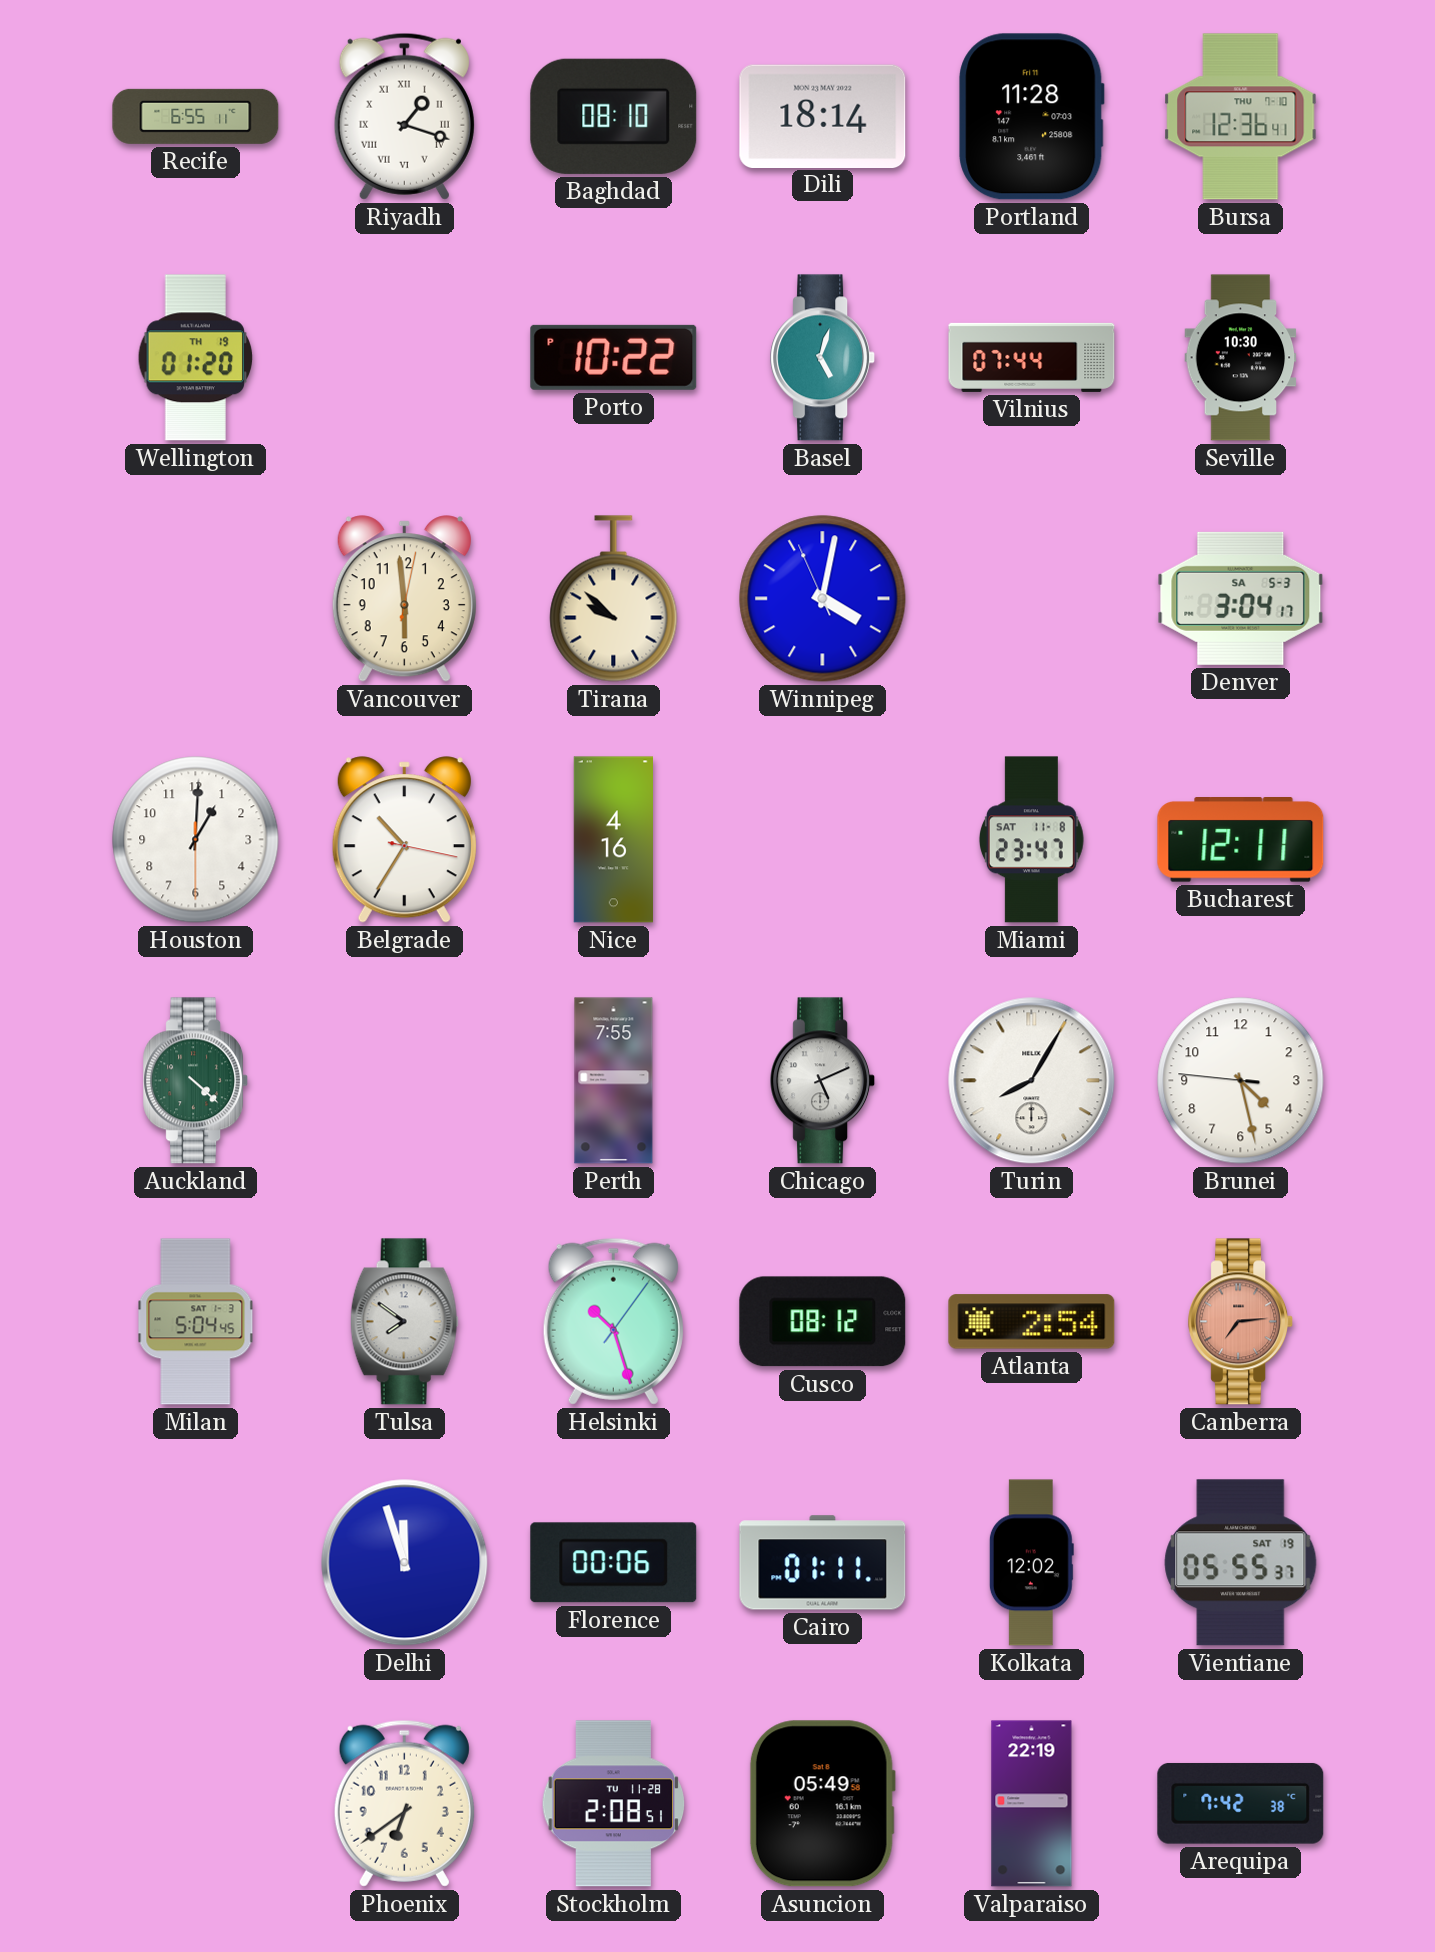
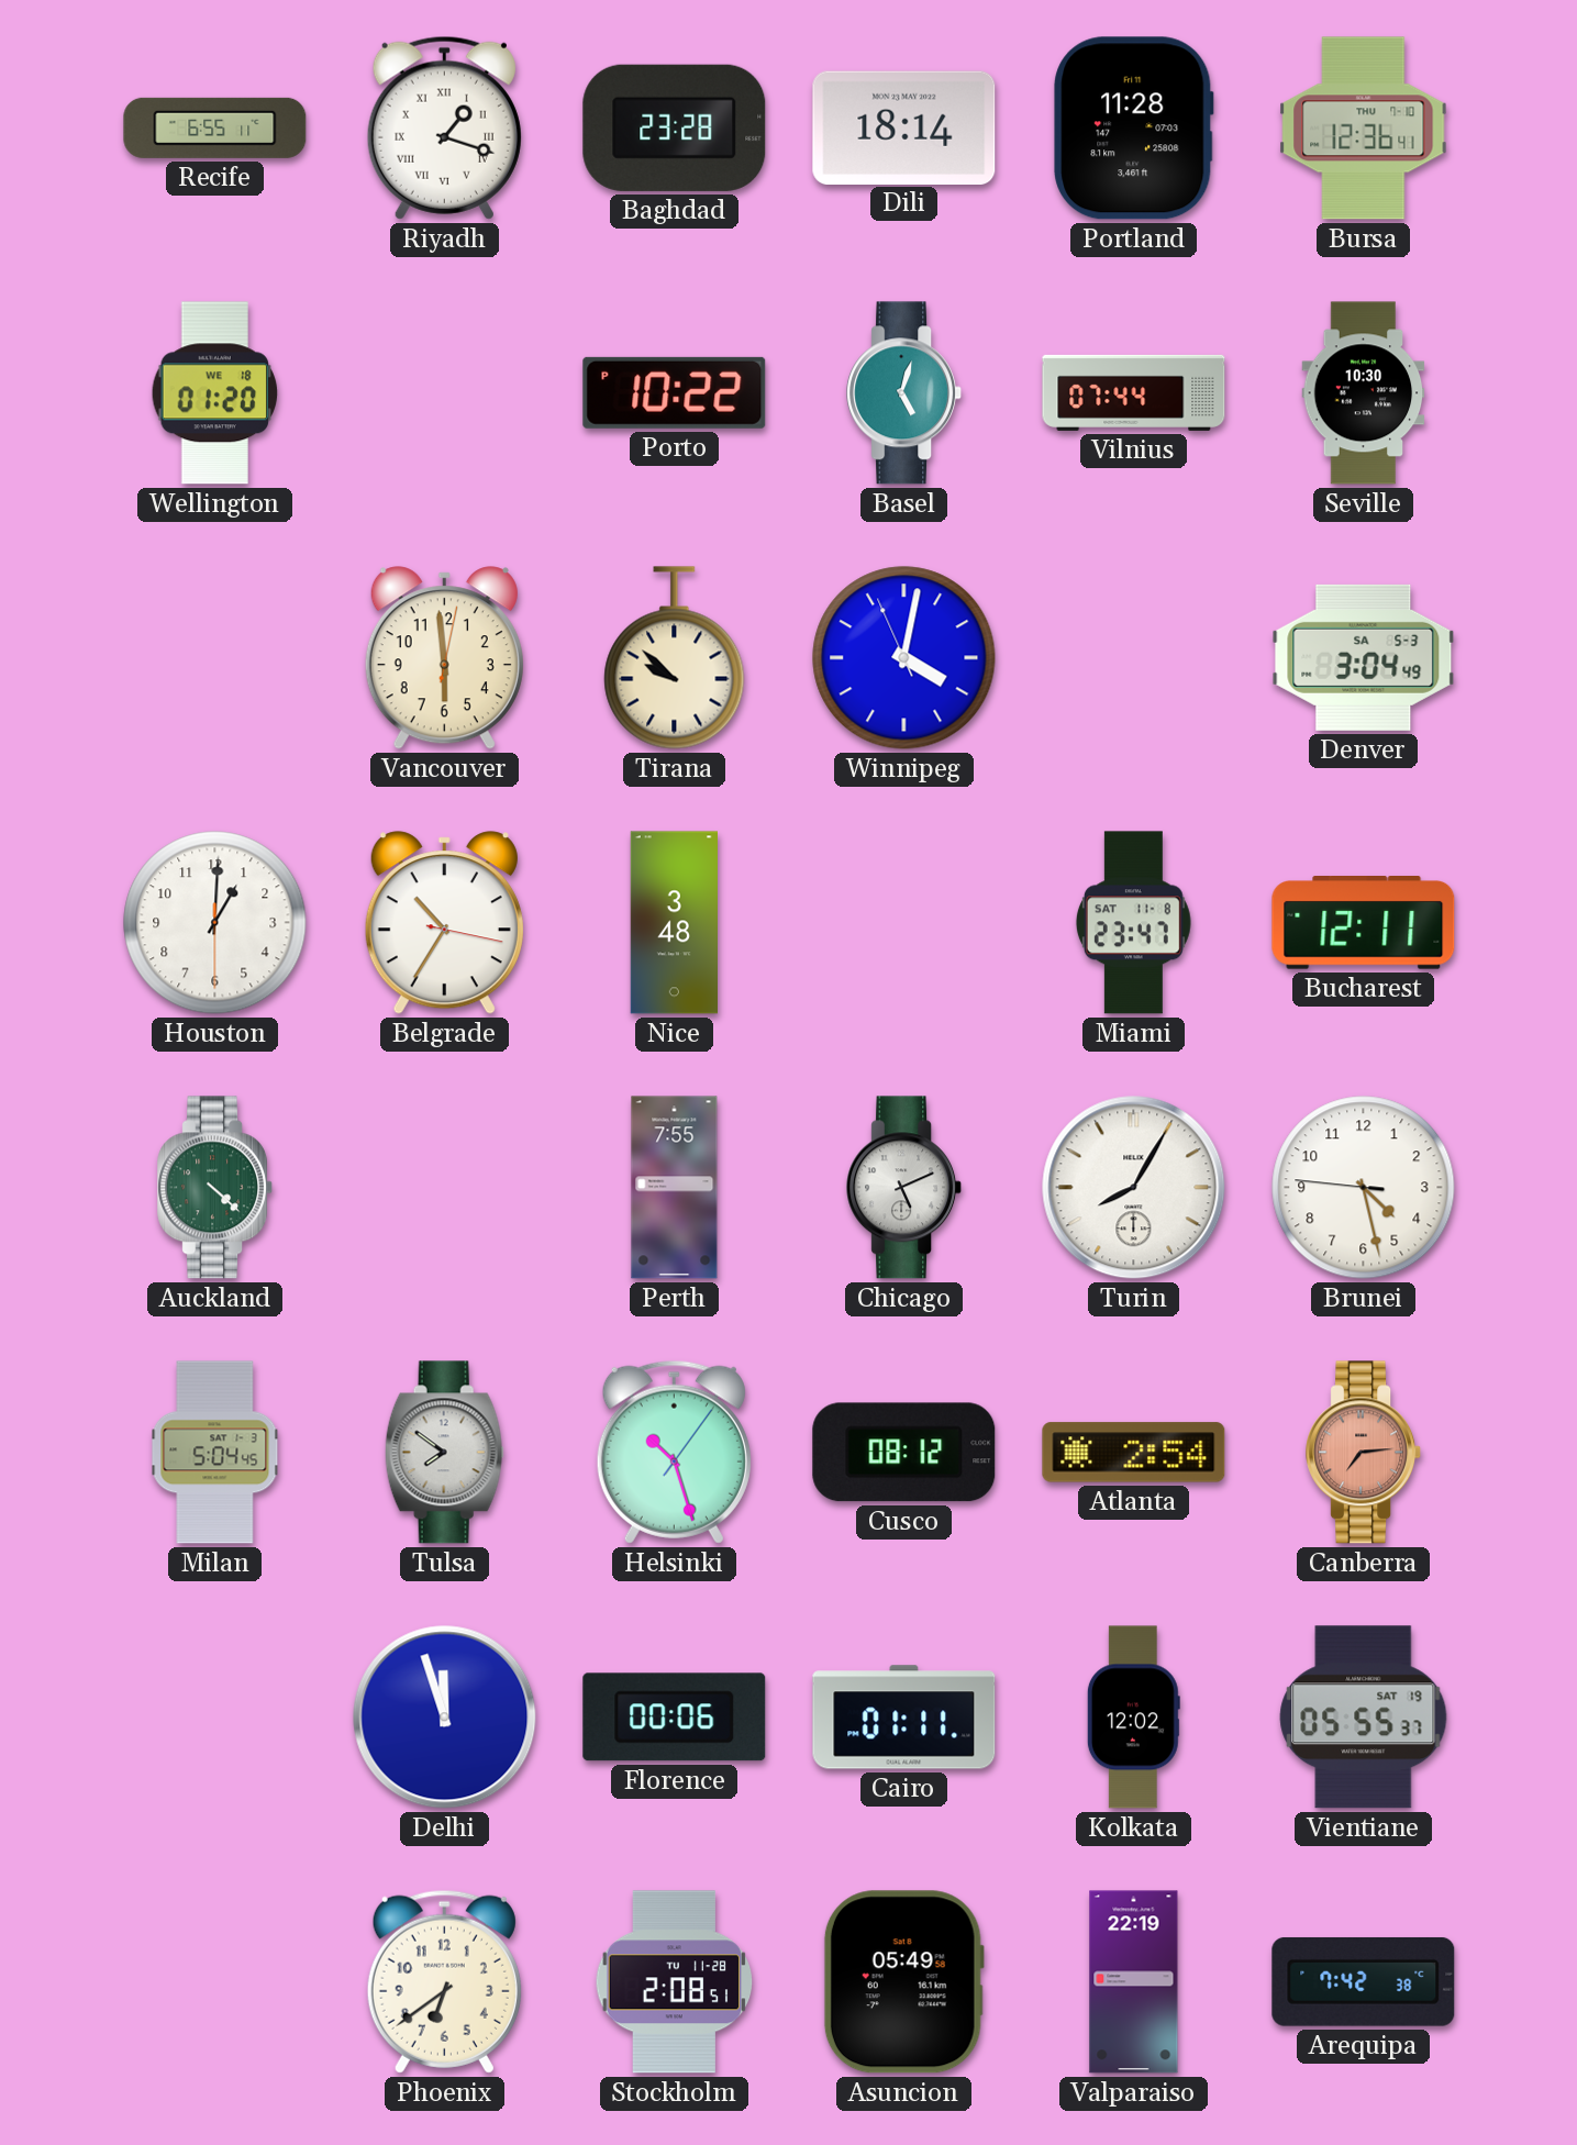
Baghdad: 08:10 -> 23:28
Wellington date: TH 19 -> WE 18
Denver: 3:04:17 -> 3:04:49
Nice: 4:16 -> 3:48
